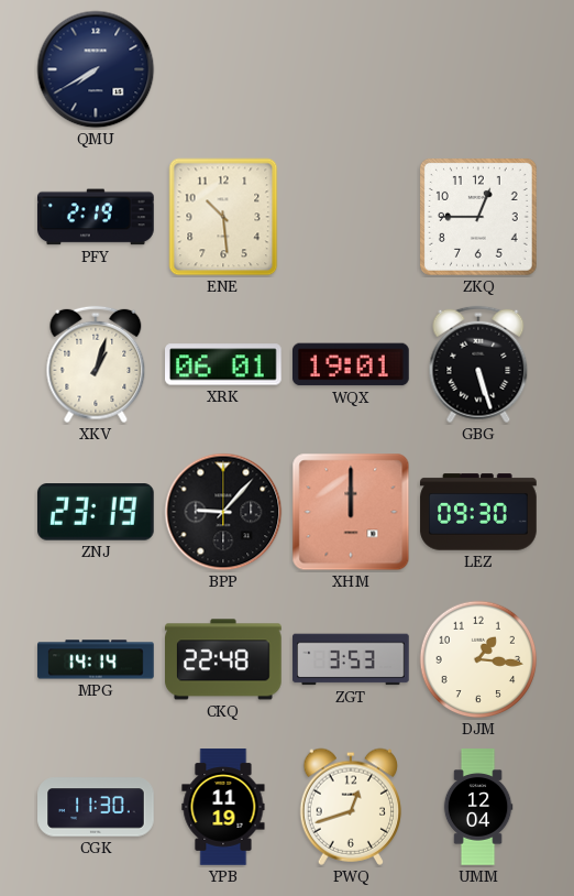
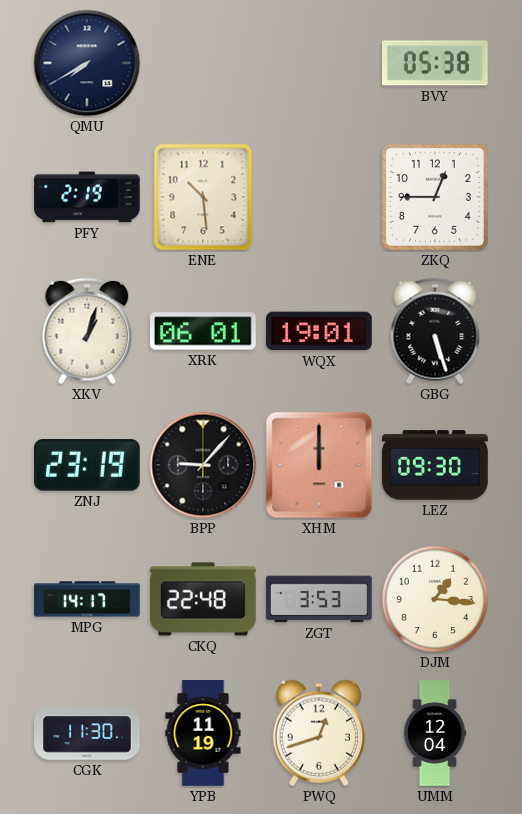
BVY: none -> 05:38
MPG: 14:14 -> 14:17
